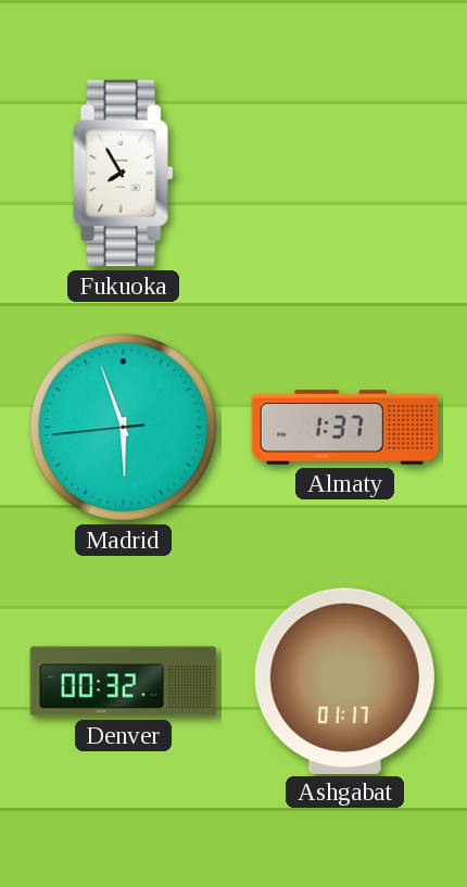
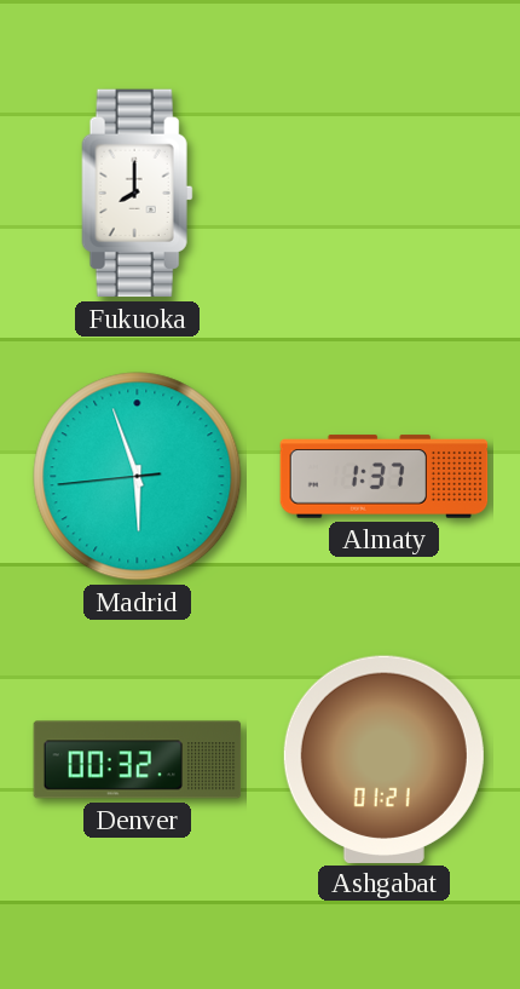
Fukuoka: 7:55 -> 8:00
Ashgabat: 01:17 -> 01:21
